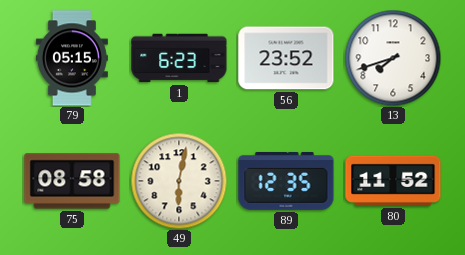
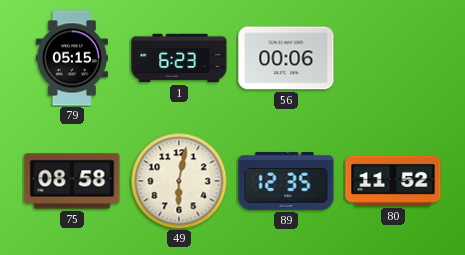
56: 23:52 -> 00:06
13: 7:42 -> none
